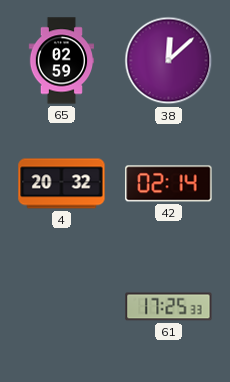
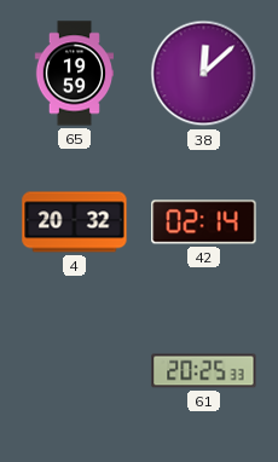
65: 02:59 -> 19:59
61: 17:25 -> 20:25
